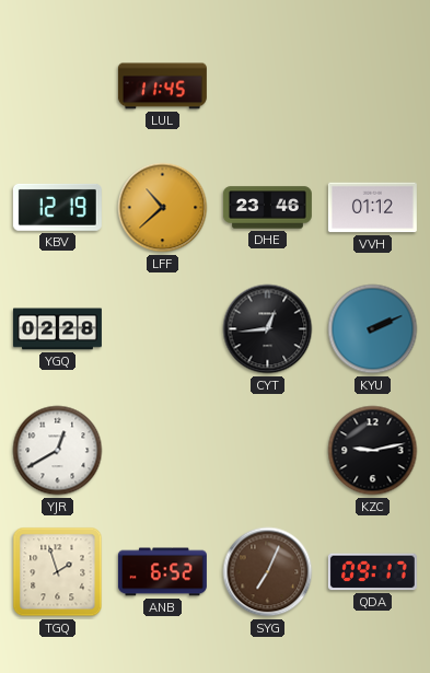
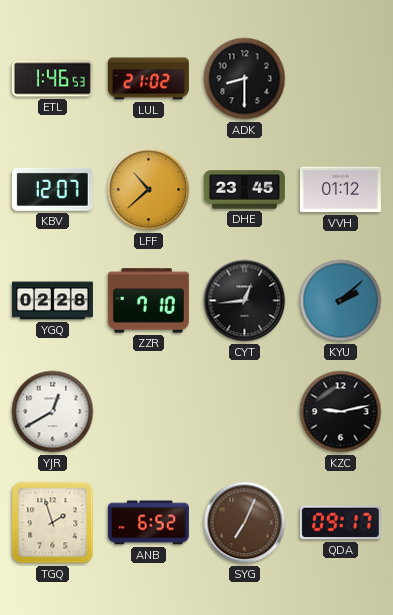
ETL: none -> 1:46
LUL: 11:45 -> 21:02
ADK: none -> 8:30
KBV: 12:19 -> 12:07
DHE: 23:46 -> 23:45
ZZR: none -> 7:10
KYU: 2:11 -> 2:08
